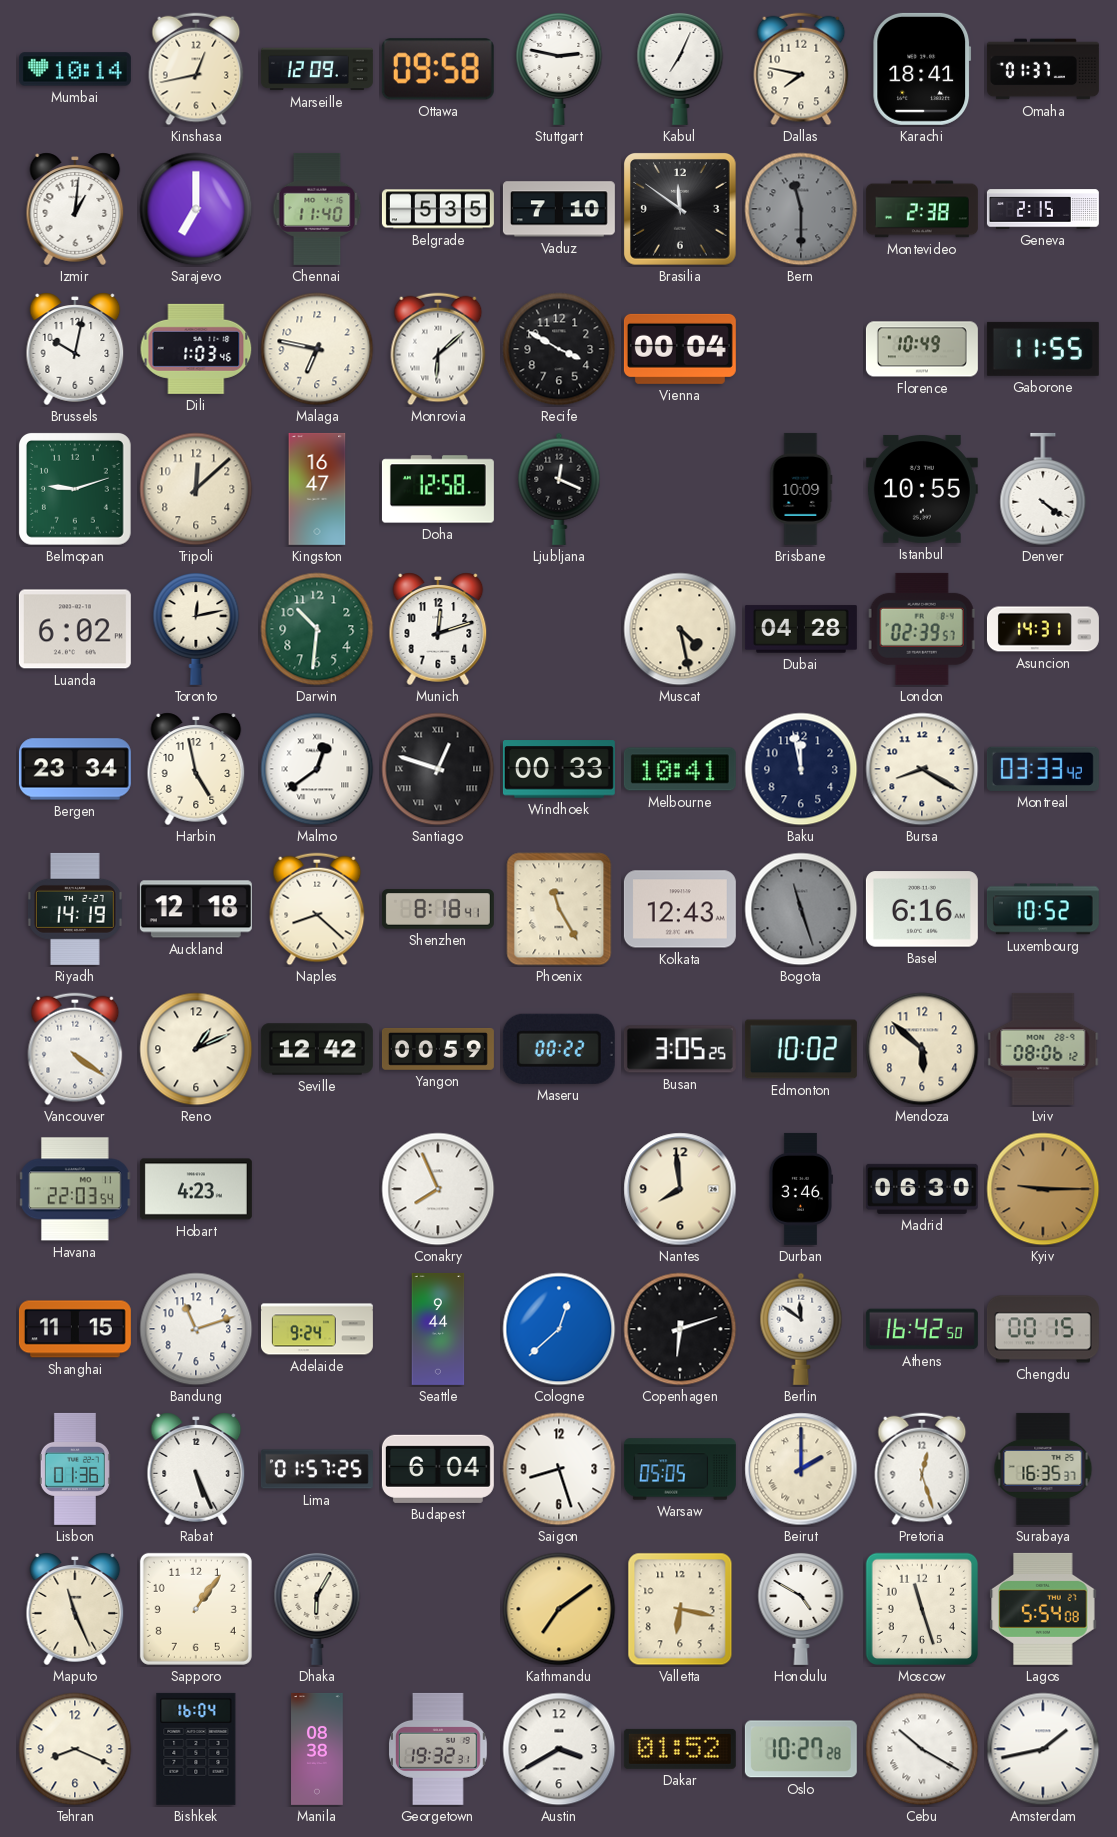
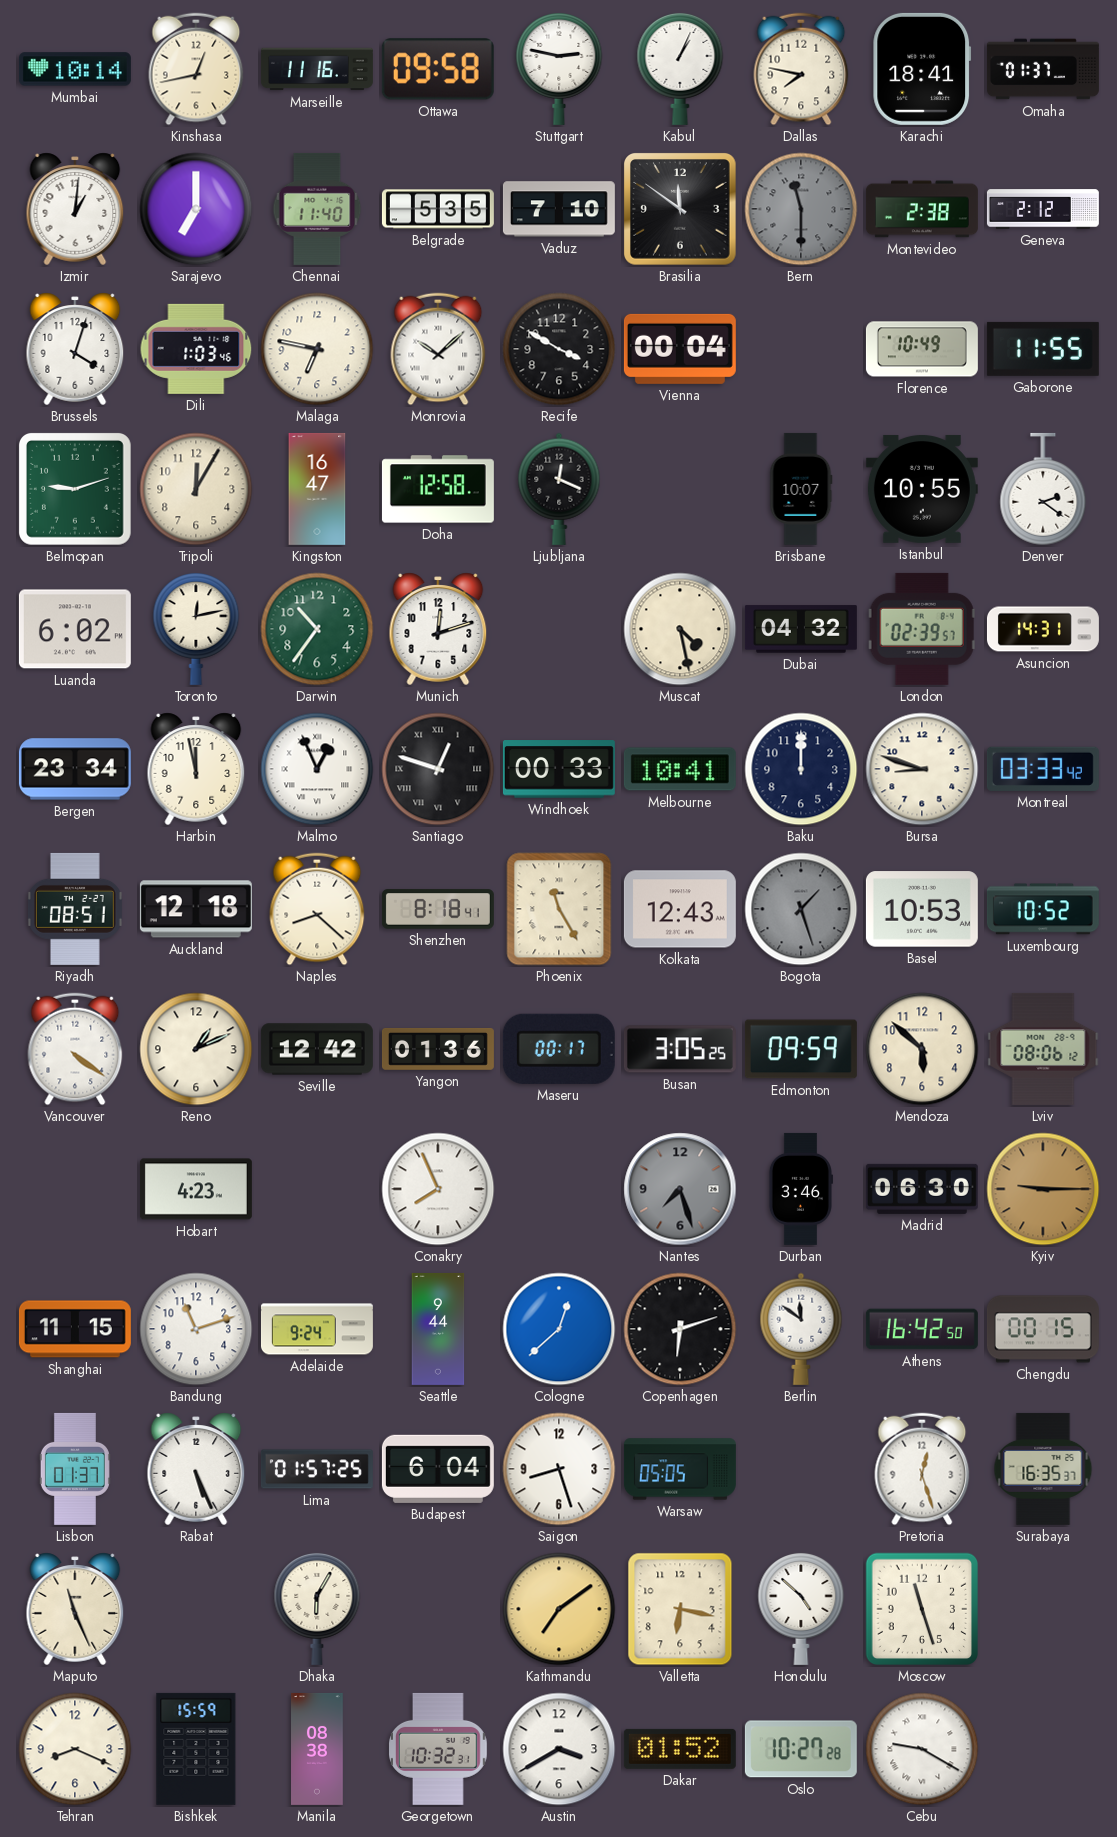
Marseille: 12:09 -> 11:16
Kabul: 7:04 -> 1:04
Geneva: 2:15 -> 2:12
Brussels: 10:02 -> 4:03
Monrovia: 6:08 -> 10:08
Tripoli: 12:08 -> 12:05
Brisbane: 10:09 -> 10:07
Denver: 4:21 -> 2:21
Darwin: 10:31 -> 10:36
Dubai: 04:28 -> 04:32
Harbin: 4:58 -> 11:58
Malmo: 12:39 -> 12:56
Baku: 11:58 -> 12:00
Bursa: 8:20 -> 8:48
Riyadh: 14:19 -> 08:51
Bogota: 11:27 -> 1:27
Basel: 6:16 -> 10:53
Yangon: 00:59 -> 01:36
Maseru: 00:22 -> 00:17
Edmonton: 10:02 -> 09:59
Havana: 22:03 -> none
Nantes: 7:59 -> 7:27
Nantes dial: cream -> grey
Lisbon: 01:36 -> 01:37
Beirut: 2:00 -> none
Sapporo: 1:06 -> none
Honolulu: 4:50 -> 4:52
Lagos: 5:54 -> none
Bishkek: 16:04 -> 15:59
Georgetown: 19:32 -> 10:32
Cebu: 10:20 -> 9:20
Amsterdam: 1:43 -> none
